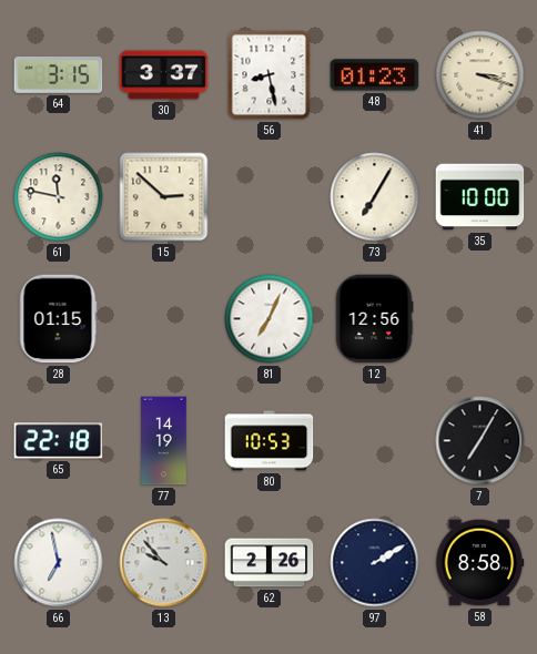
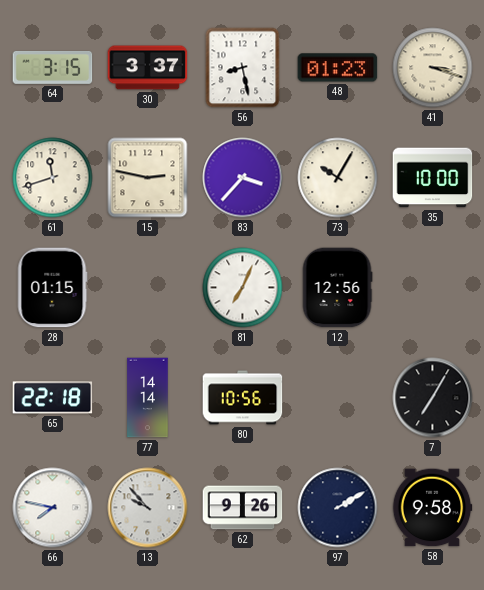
61: 11:47 -> 11:42
15: 2:52 -> 2:47
83: none -> 3:37
73: 7:05 -> 10:05
77: 14:19 -> 14:14
80: 10:53 -> 10:56
66: 6:58 -> 7:47
62: 2:26 -> 9:26
58: 8:58 -> 9:58
